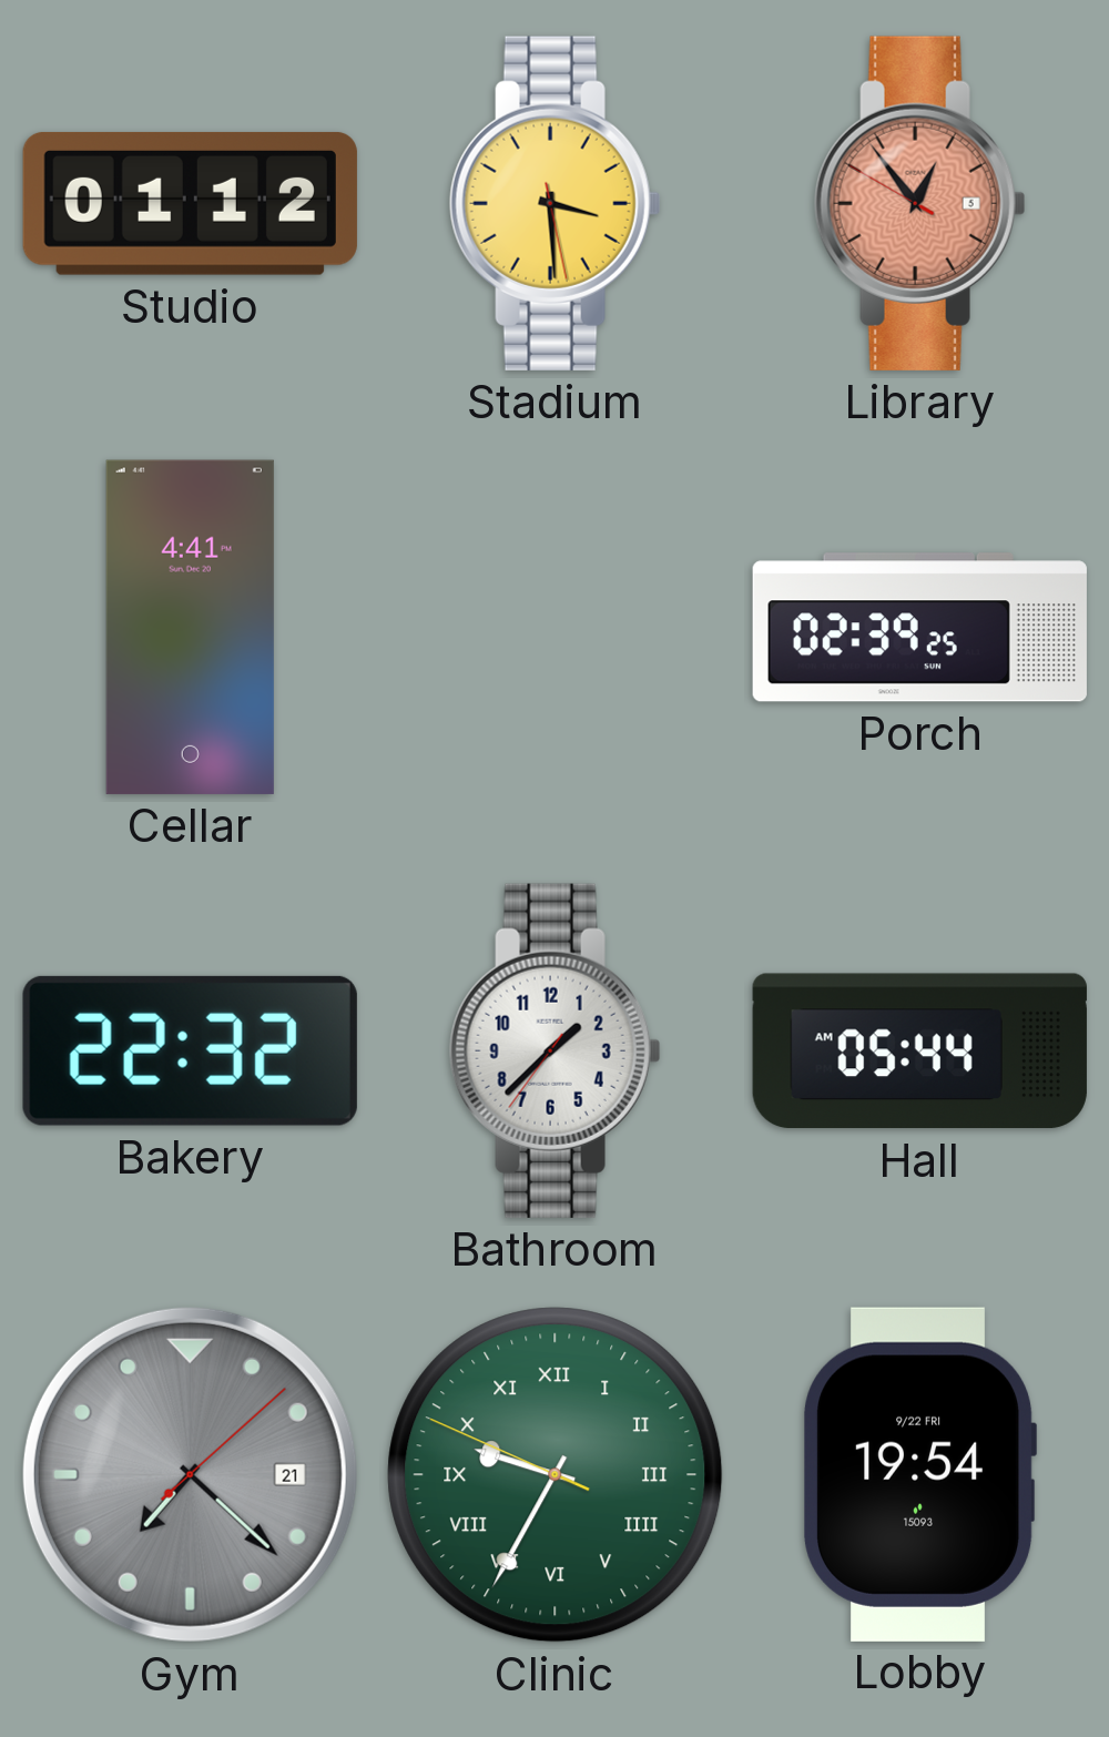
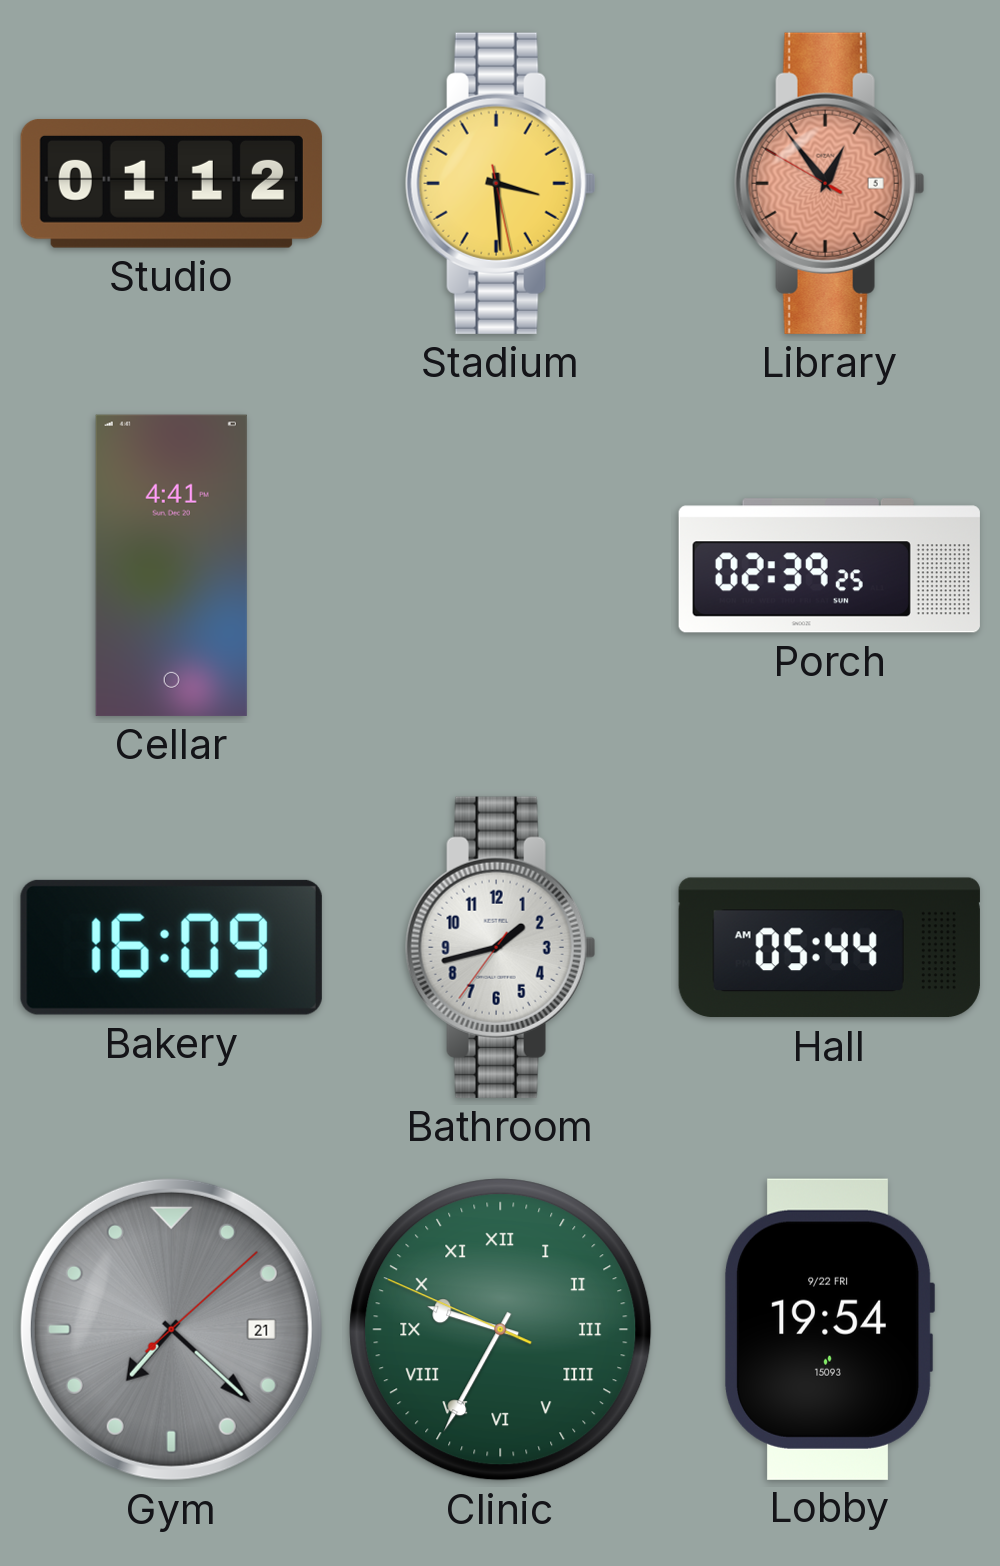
Bakery: 22:32 -> 16:09
Bathroom: 1:37 -> 1:42
